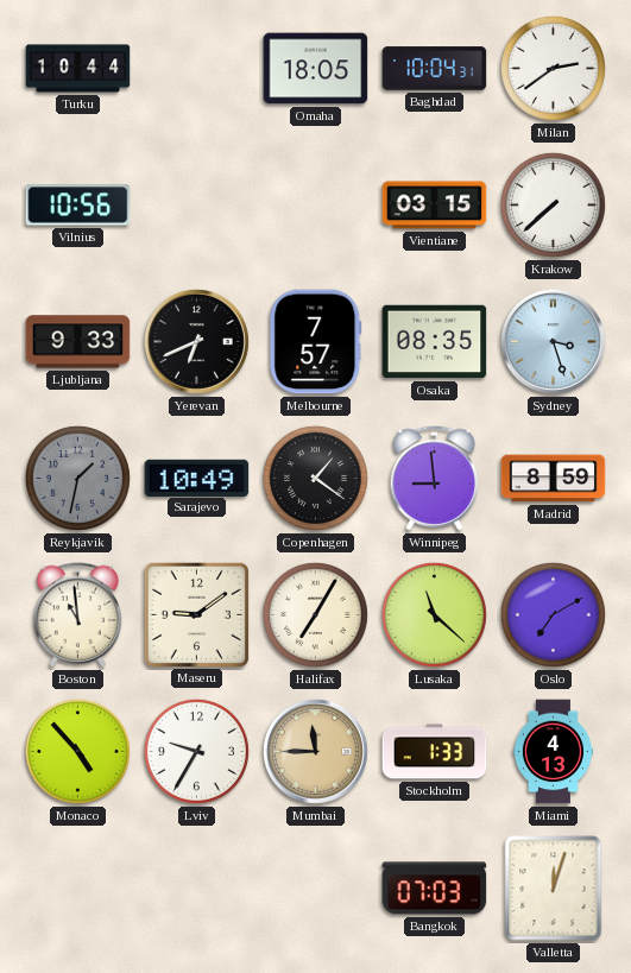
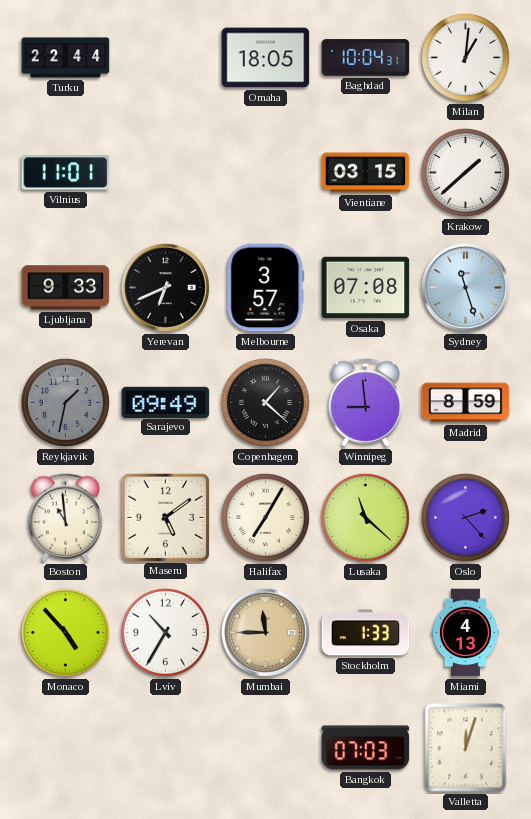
Turku: 10:44 -> 22:44
Milan: 2:39 -> 1:01
Vilnius: 10:56 -> 11:01
Krakow: 7:38 -> 1:38
Melbourne: 7:57 -> 3:57
Osaka: 08:35 -> 07:08
Sydney: 3:27 -> 11:27
Sarajevo: 10:49 -> 09:49
Copenhagen: 1:21 -> 1:22
Maseru: 9:09 -> 5:09
Oslo: 7:10 -> 2:23
Lviv: 9:35 -> 10:35
